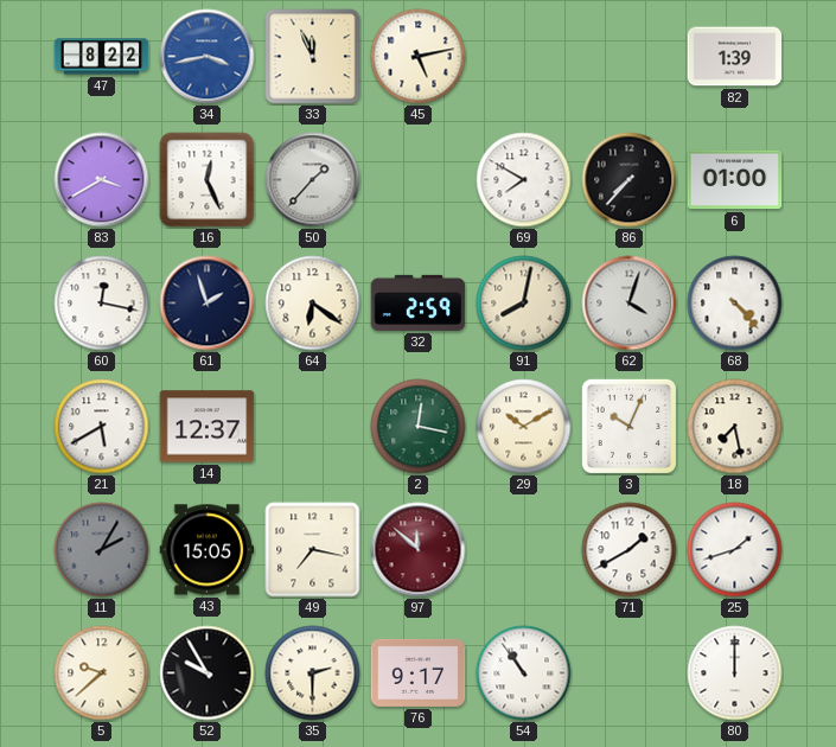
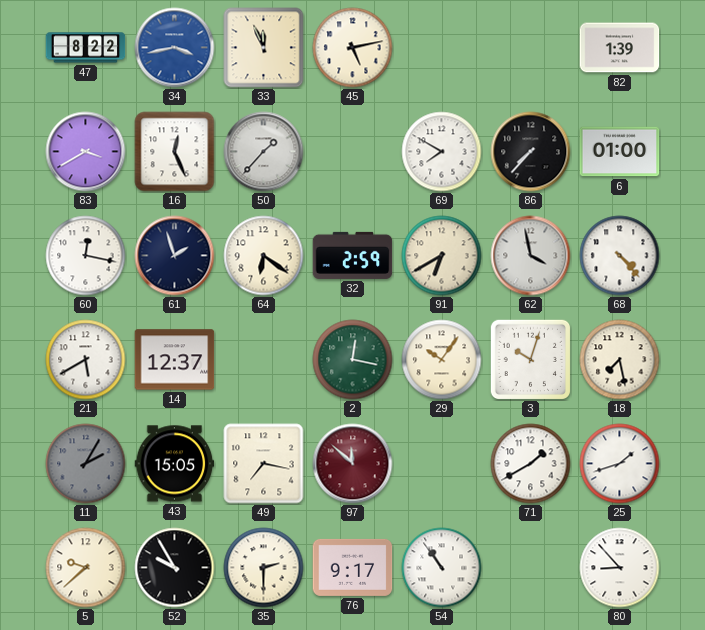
91: 8:02 -> 6:40
62: 4:03 -> 3:58
29: 10:10 -> 10:06
3: 10:04 -> 10:03
80: 12:00 -> 8:53
